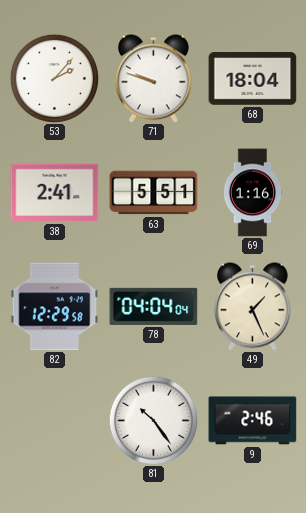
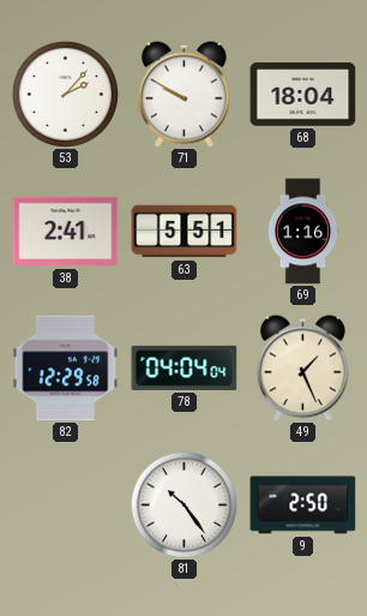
71: 9:48 -> 9:50
9: 2:46 -> 2:50
